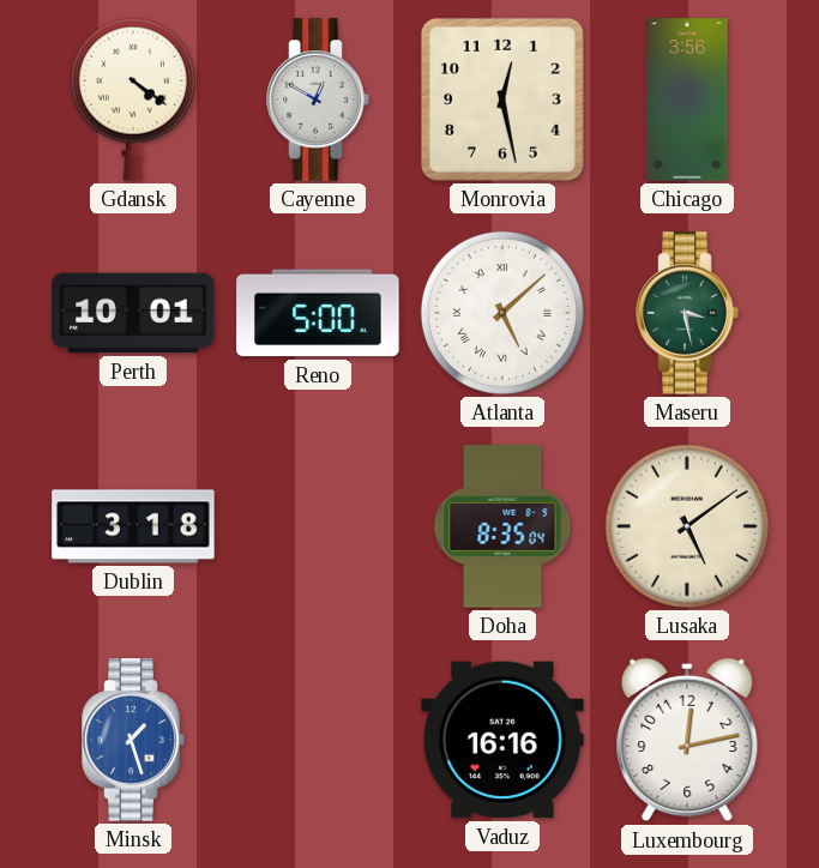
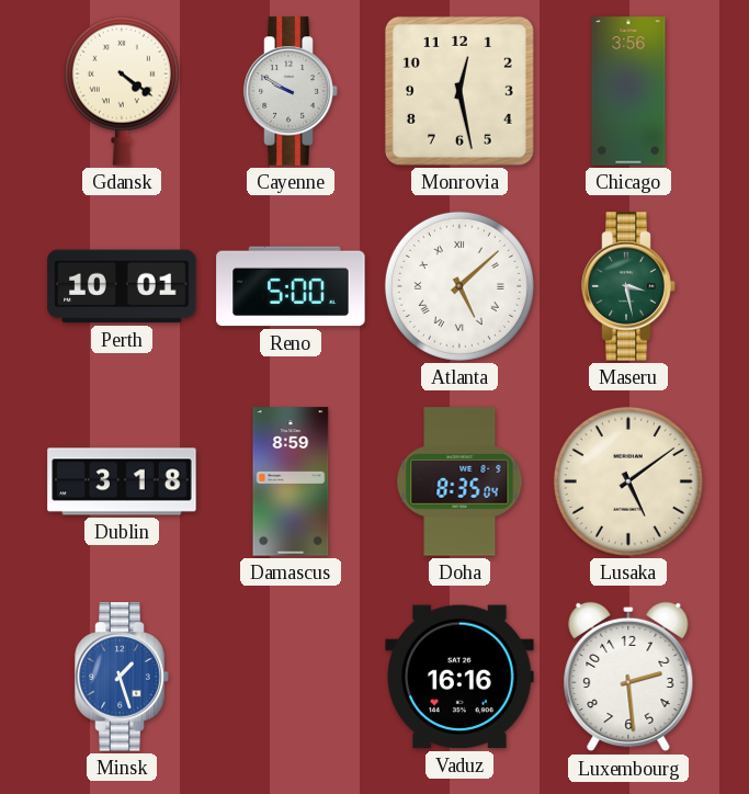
Cayenne: 12:50 -> 9:50
Damascus: none -> 8:59
Luxembourg: 12:13 -> 2:29
